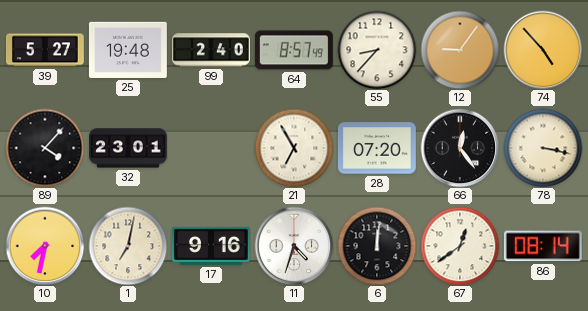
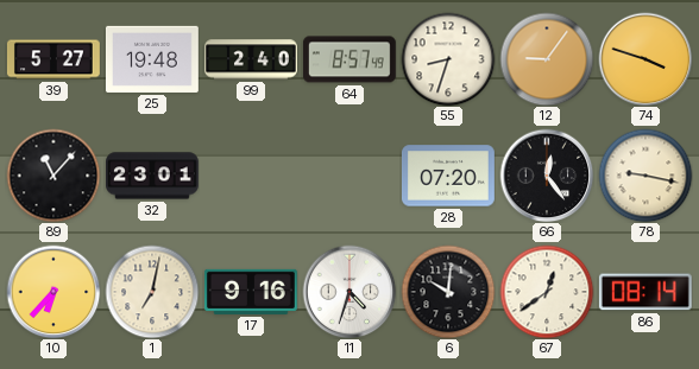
55: 8:37 -> 8:33
74: 4:53 -> 3:48
89: 4:07 -> 11:07
21: 6:55 -> none
78: 3:17 -> 9:17
10: 7:32 -> 6:37
6: 12:01 -> 10:01
